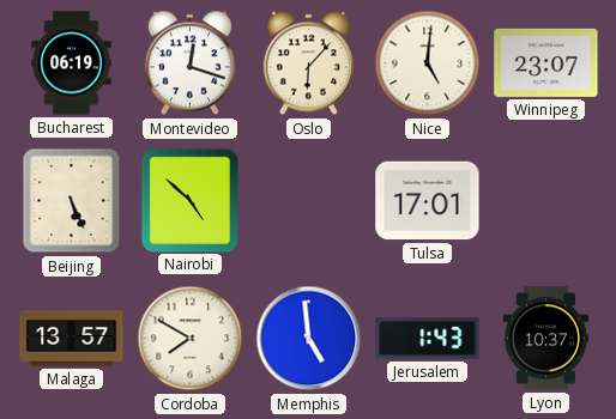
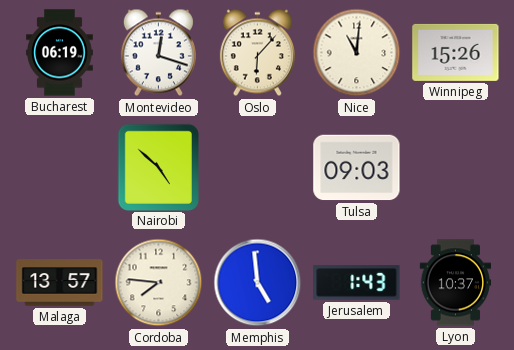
Nice: 5:01 -> 11:01
Winnipeg: 23:07 -> 15:26
Beijing: 5:26 -> none
Tulsa: 17:01 -> 09:03
Cordoba: 7:50 -> 7:46
